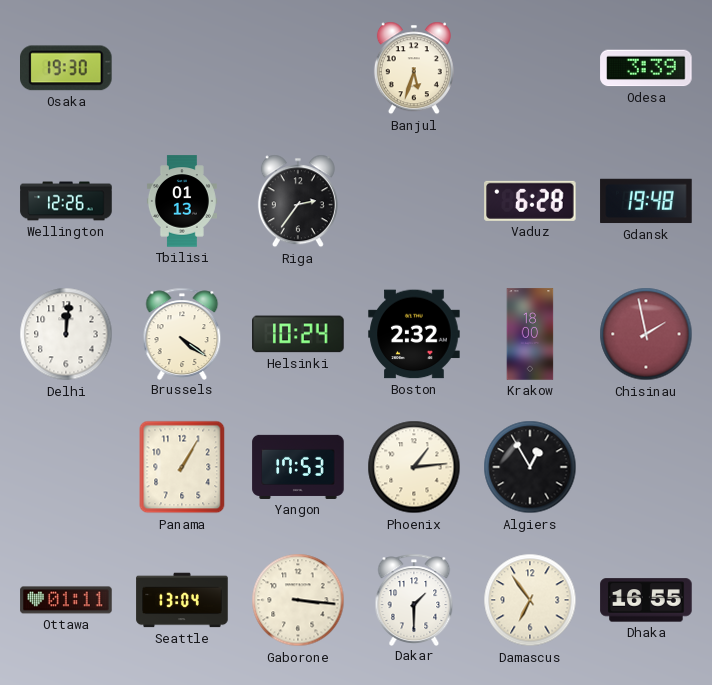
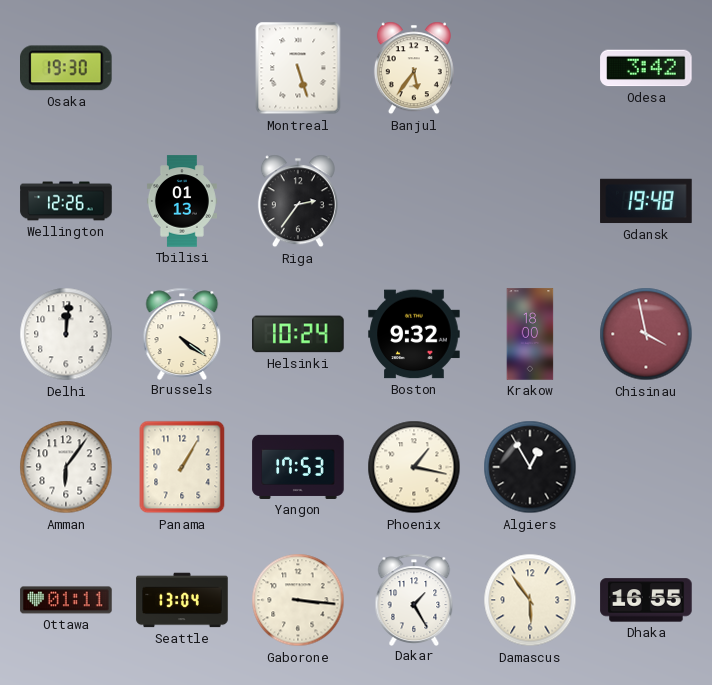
Montreal: none -> 5:27
Banjul: 5:33 -> 5:36
Odesa: 3:39 -> 3:42
Vaduz: 6:28 -> none
Boston: 2:32 -> 9:32
Chisinau: 1:58 -> 3:58
Amman: none -> 6:06
Phoenix: 1:14 -> 1:17
Dakar: 1:30 -> 1:25
Damascus: 6:54 -> 5:54
